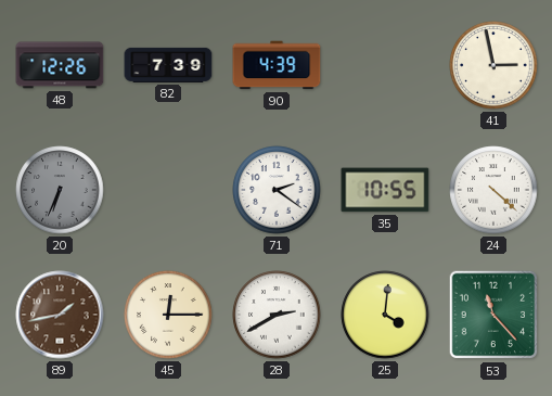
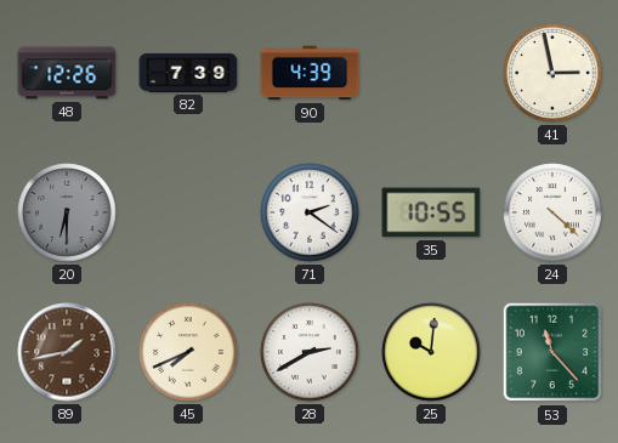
20: 6:34 -> 6:30
45: 12:15 -> 7:41
25: 4:01 -> 10:01
